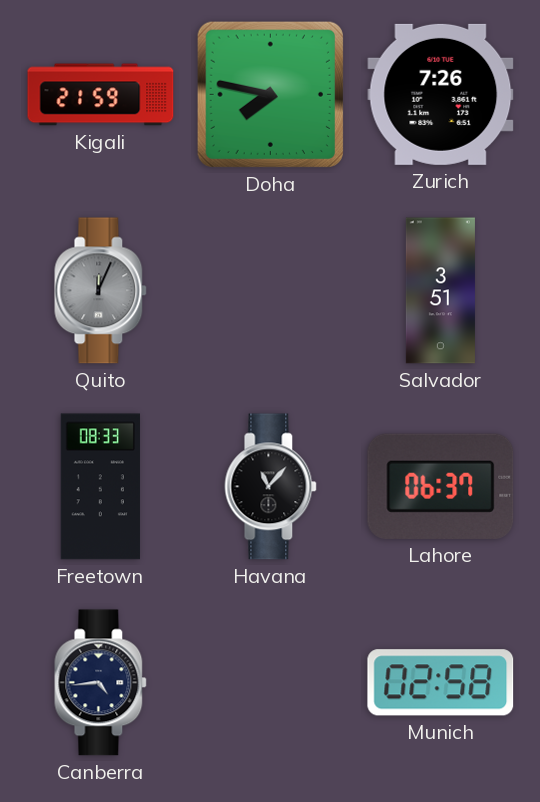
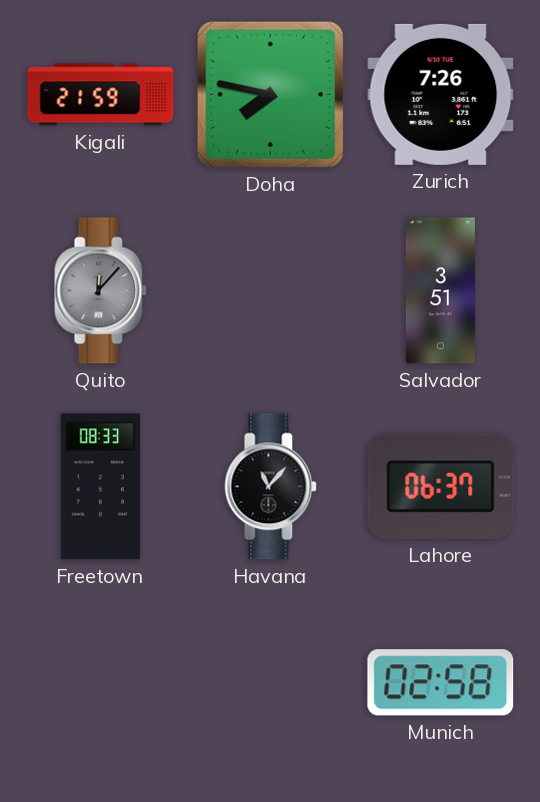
Quito: 12:04 -> 12:07
Canberra: 4:44 -> none
